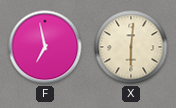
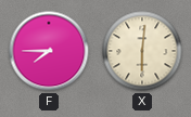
F: 6:58 -> 7:45
